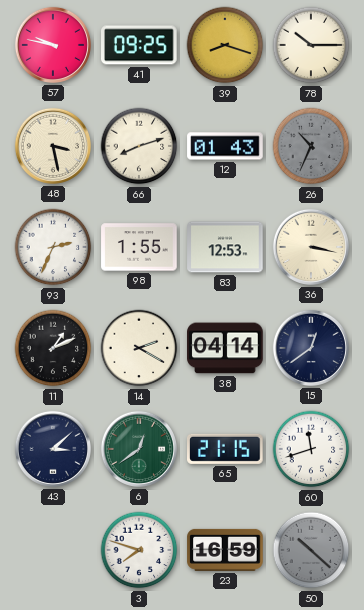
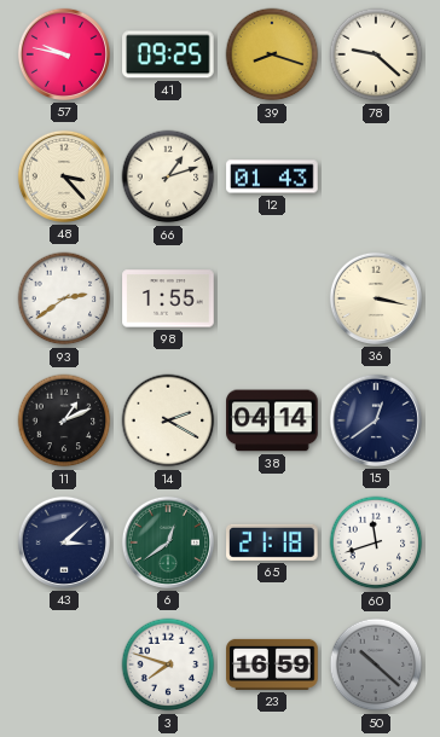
78: 10:15 -> 9:22
48: 3:28 -> 3:23
66: 8:12 -> 1:12
26: 10:34 -> none
93: 2:34 -> 2:39
83: 12:53 -> none
65: 21:15 -> 21:18
